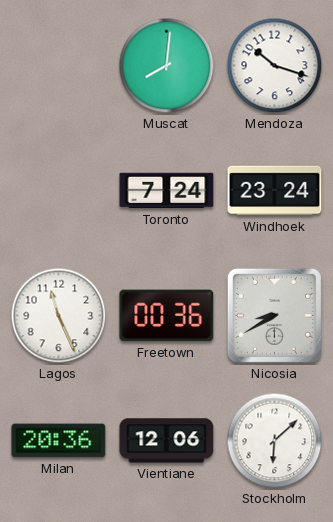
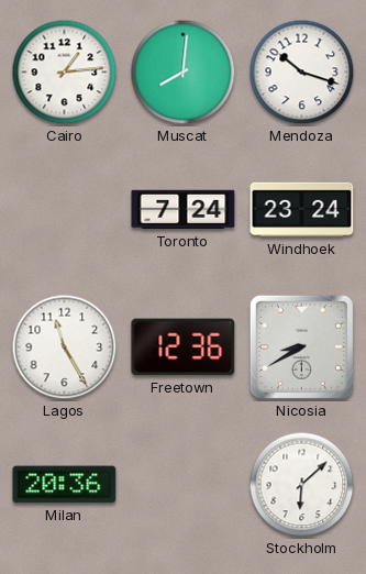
Cairo: none -> 1:14
Lagos: 11:26 -> 11:25
Freetown: 00:36 -> 12:36
Vientiane: 12:06 -> none
